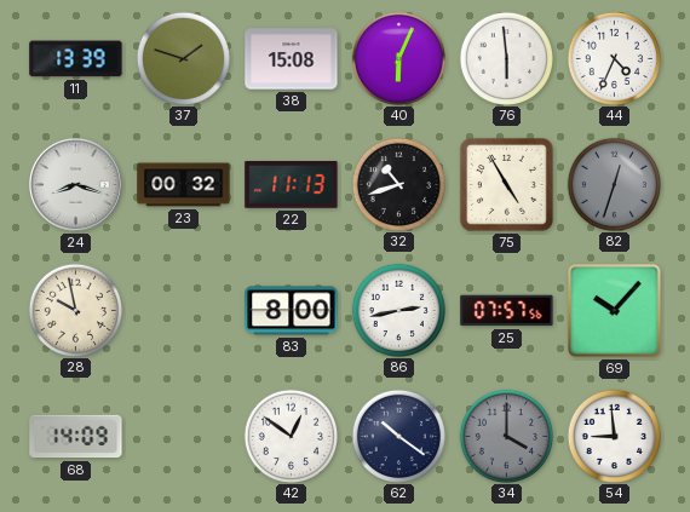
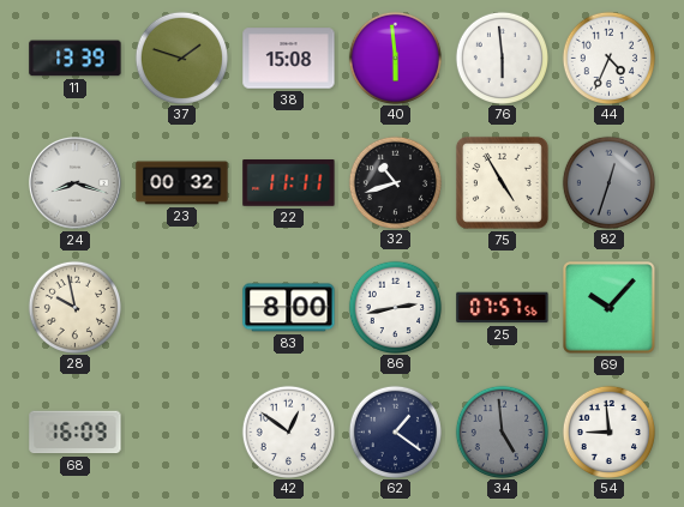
40: 6:04 -> 5:59
22: 11:13 -> 11:11
68: 14:09 -> 16:09
62: 10:21 -> 1:21
34: 4:00 -> 4:59
